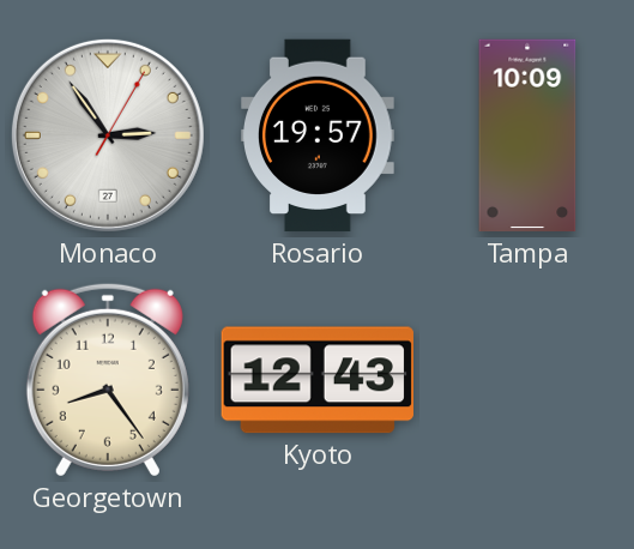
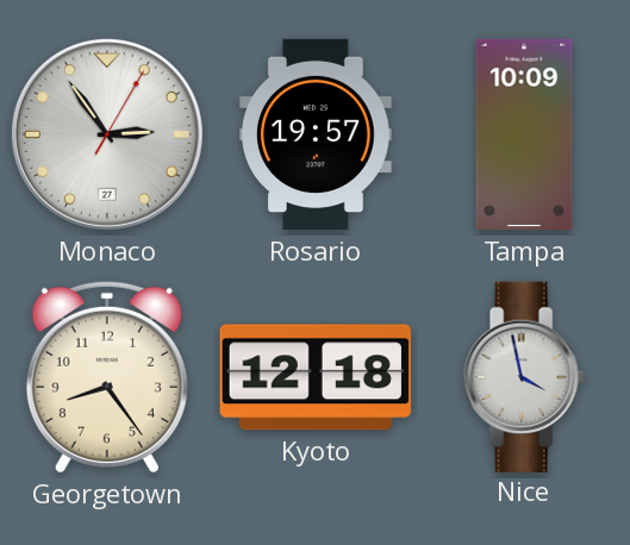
Kyoto: 12:43 -> 12:18
Nice: none -> 3:58
